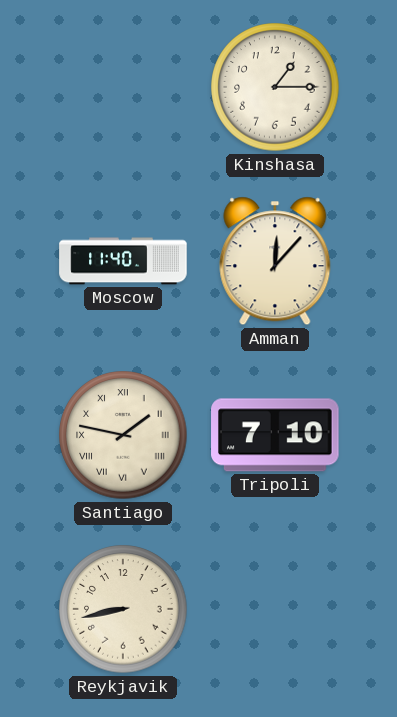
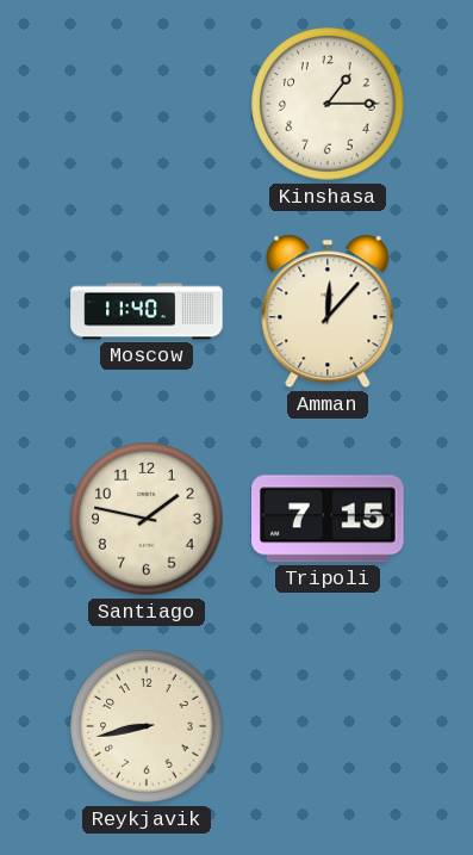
Santiago numerals: Roman -> Arabic
Tripoli: 7:10 -> 7:15
